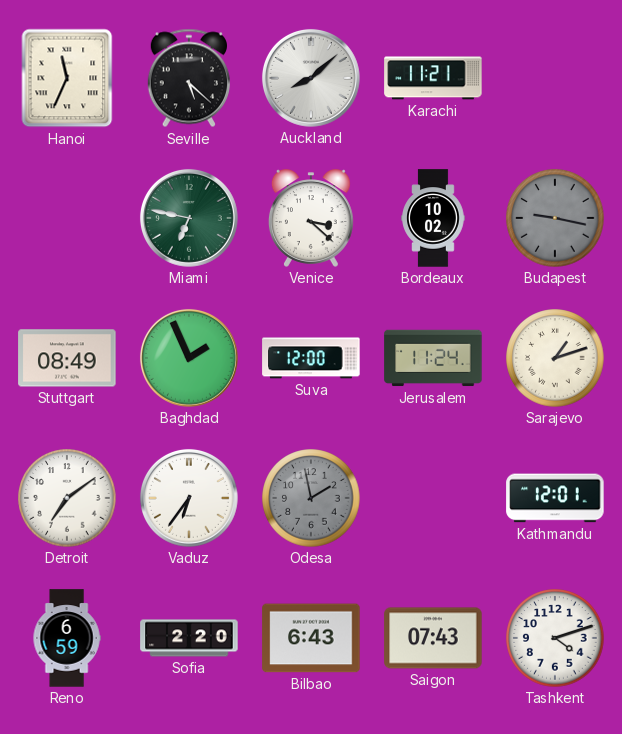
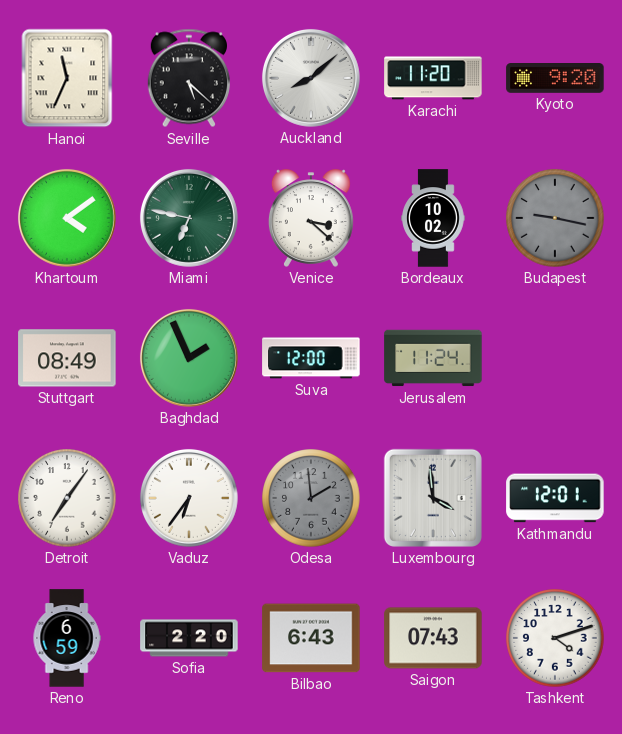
Karachi: 11:21 -> 11:20
Kyoto: none -> 9:20
Khartoum: none -> 4:09
Sarajevo: 1:12 -> none
Detroit: 7:09 -> 7:06
Odesa: 1:58 -> 1:59
Luxembourg: none -> 3:59
